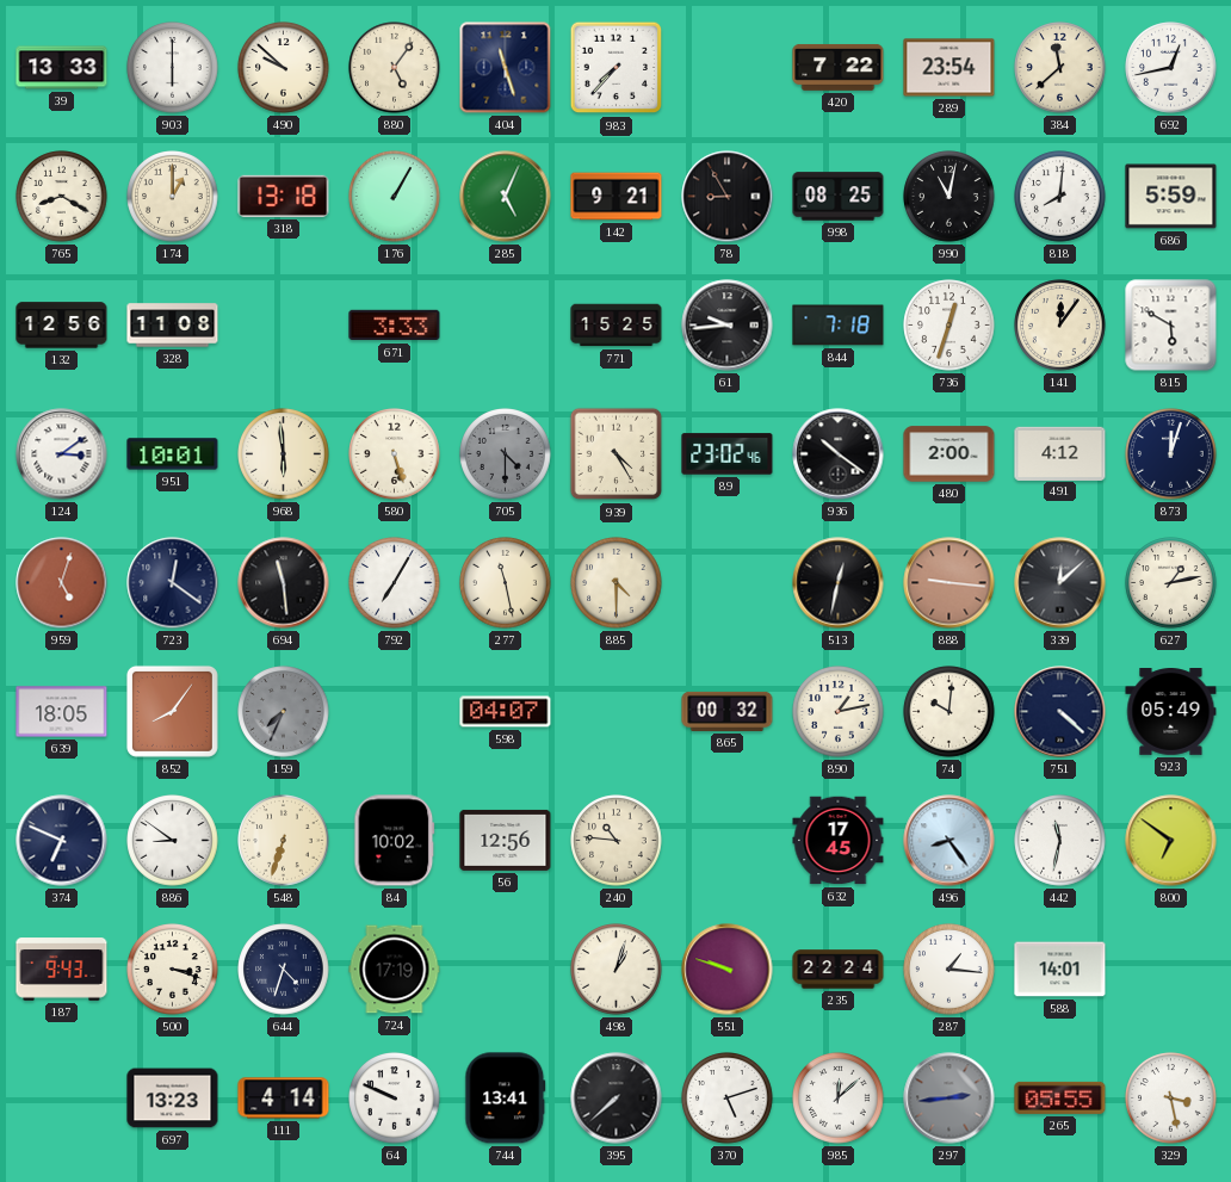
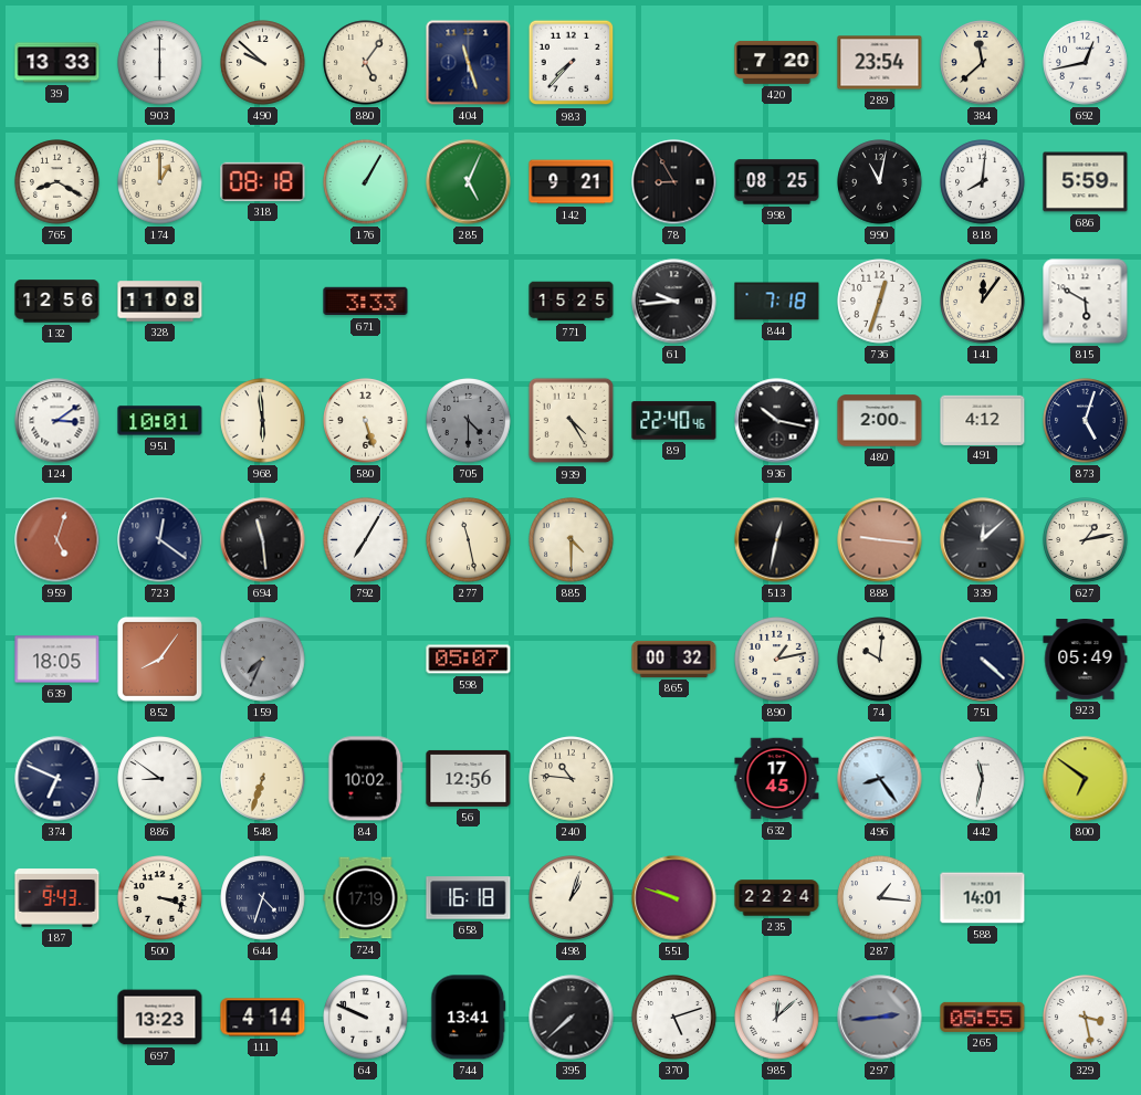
420: 7:22 -> 7:20
318: 13:18 -> 08:18
89: 23:02 -> 22:40
936: 10:21 -> 10:17
873: 12:03 -> 5:03
598: 04:07 -> 05:07
658: none -> 16:18
